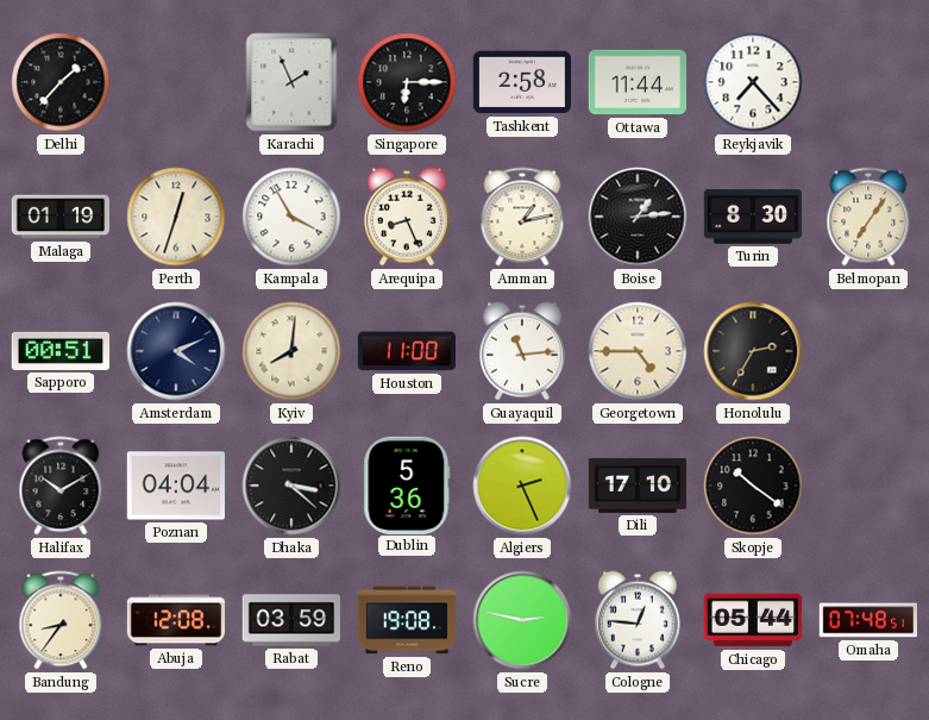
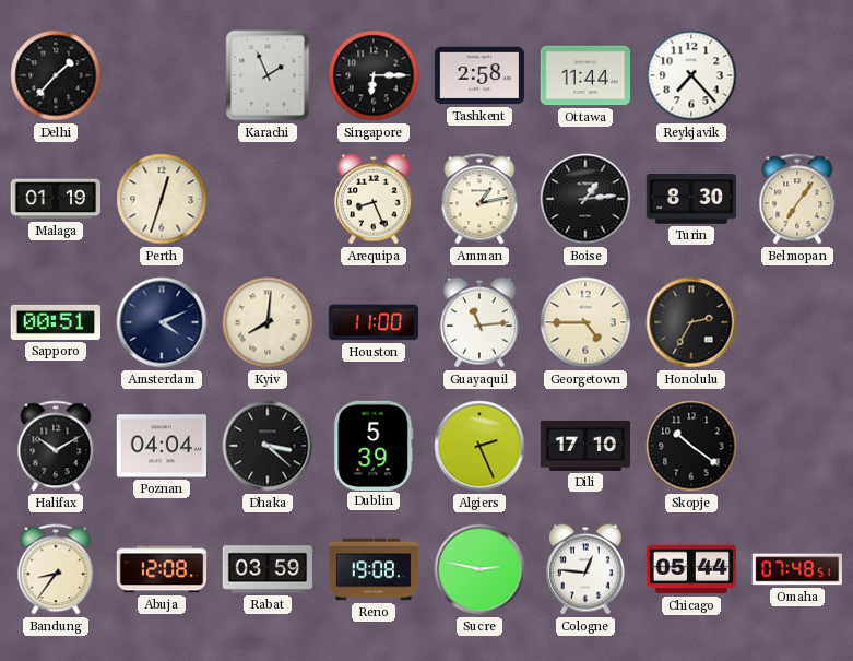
Kampala: 3:55 -> none
Dublin: 5:36 -> 5:39
